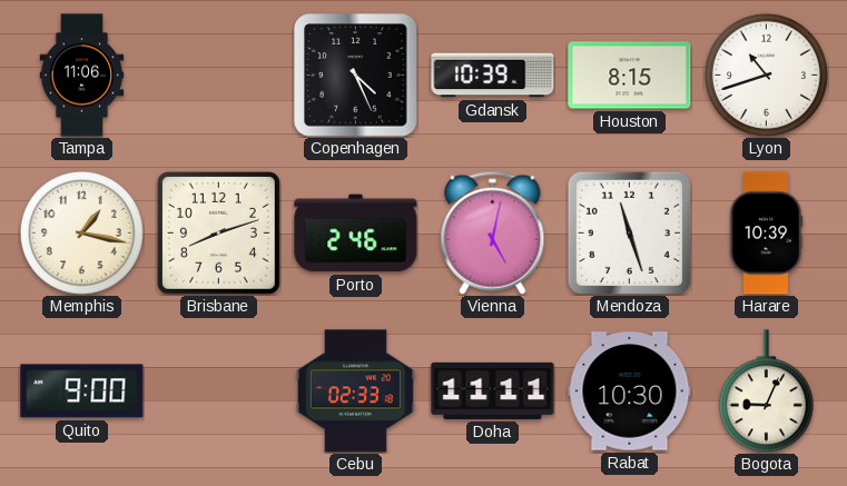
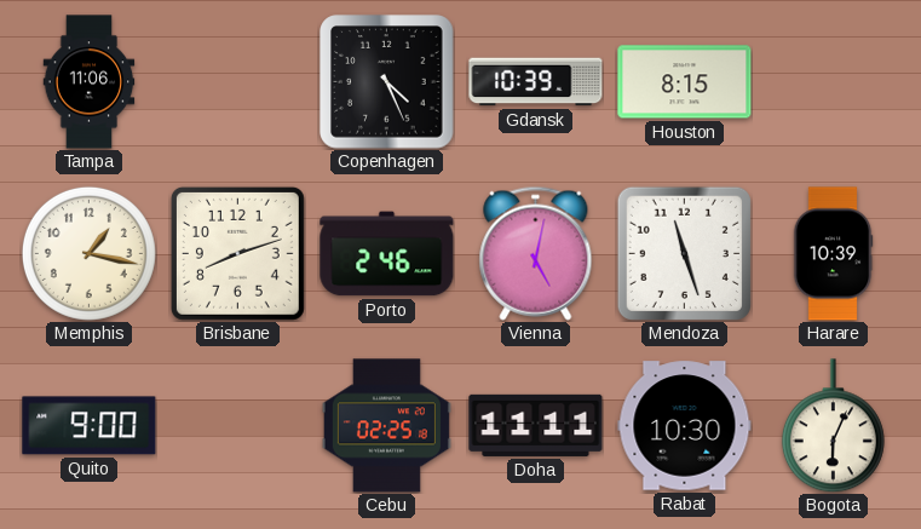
Lyon: 10:42 -> none
Cebu: 02:33 -> 02:25
Bogota: 9:04 -> 6:04
